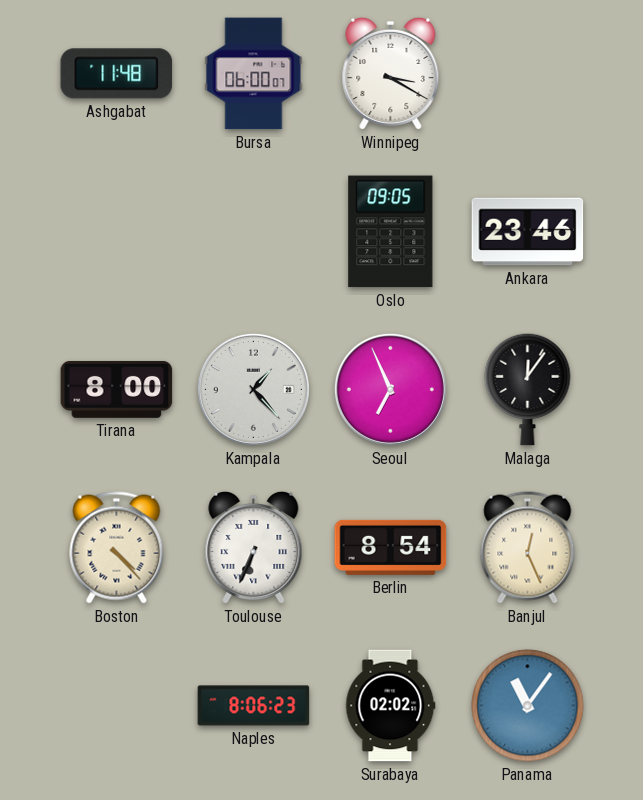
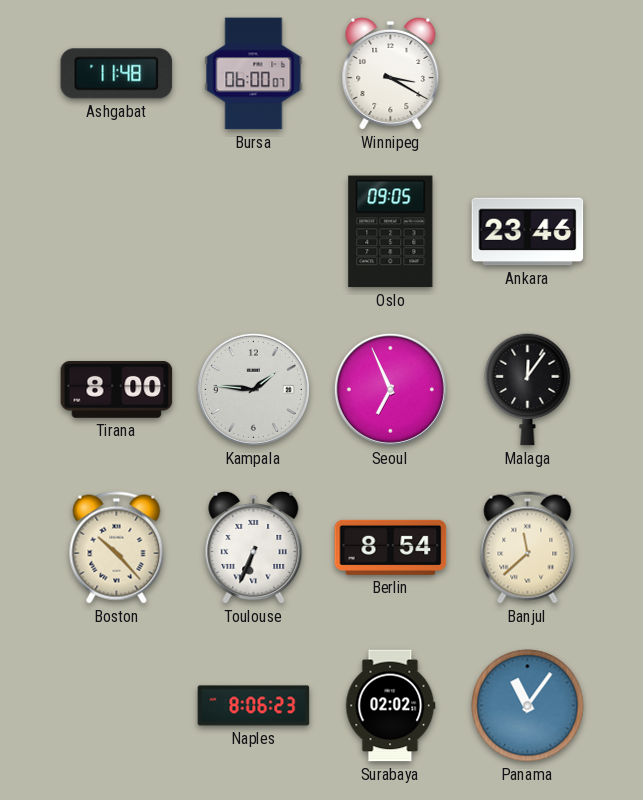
Kampala: 1:23 -> 1:46
Boston: 4:23 -> 10:23
Banjul: 12:26 -> 11:38
